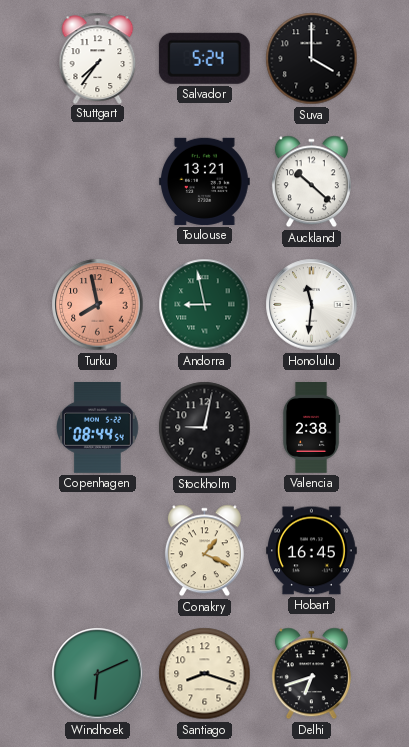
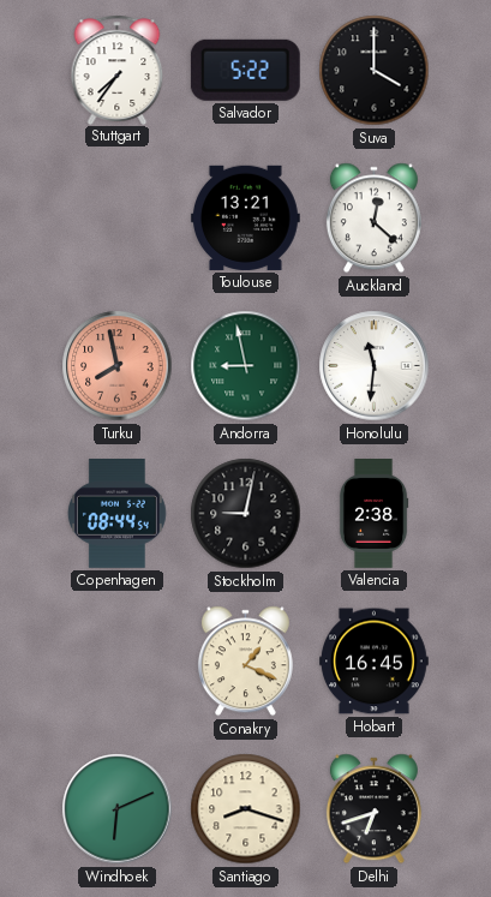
Salvador: 5:24 -> 5:22
Auckland: 10:22 -> 12:22
